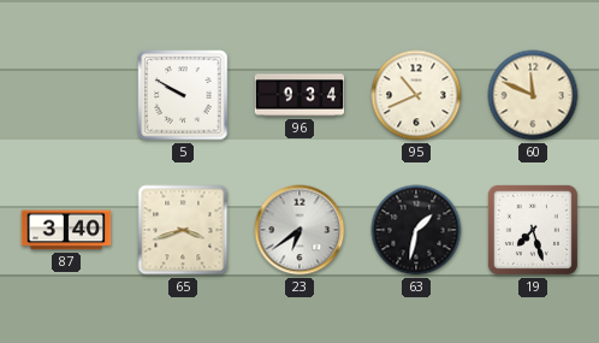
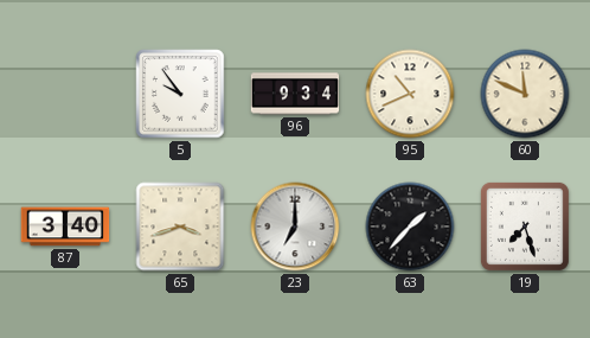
5: 9:50 -> 9:54
23: 6:39 -> 7:00
63: 1:32 -> 1:37
